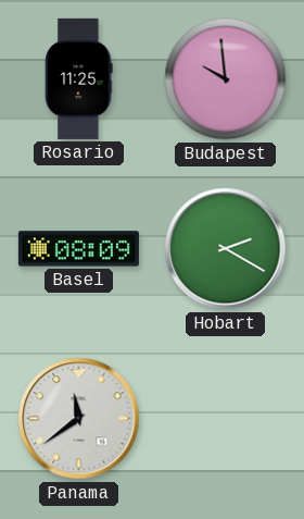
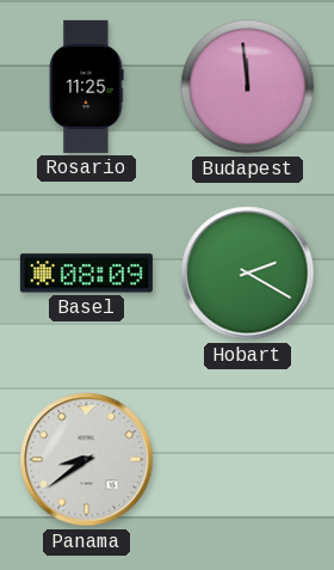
Budapest: 9:59 -> 11:59
Panama: 11:39 -> 8:39
